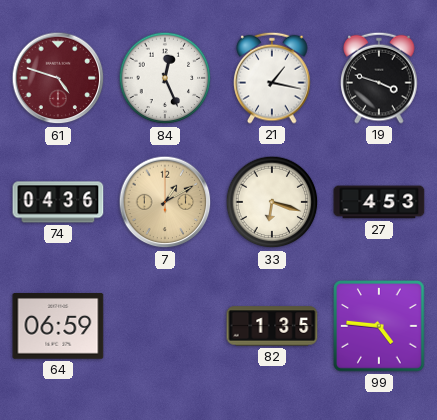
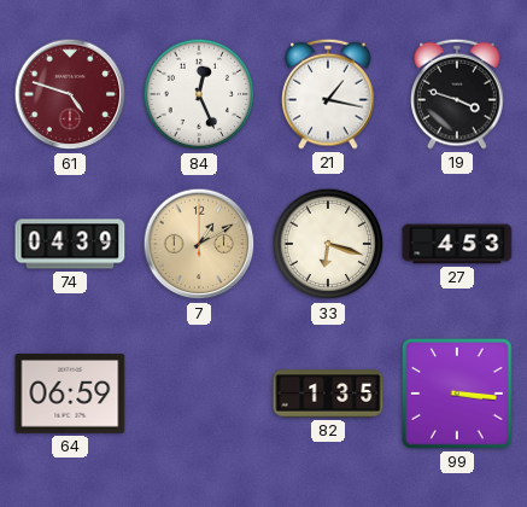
74: 04:36 -> 04:39
99: 4:46 -> 3:16
